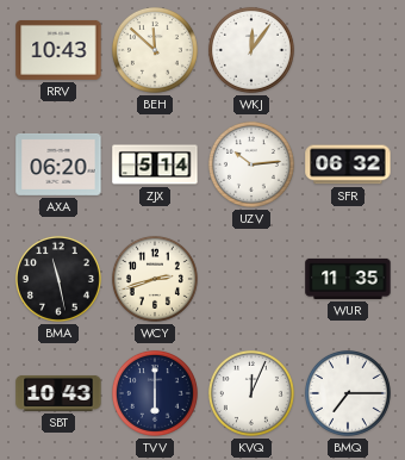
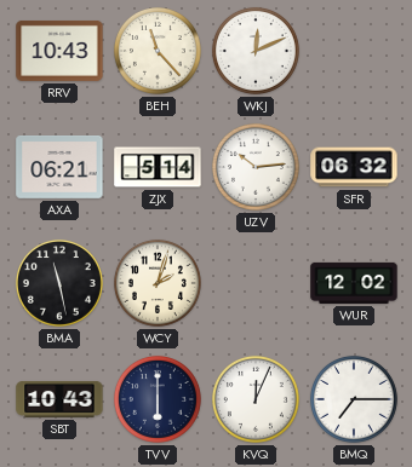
BEH: 11:52 -> 11:23
WKJ: 12:06 -> 12:11
AXA: 06:20 -> 06:21
WCY: 2:42 -> 2:03
WUR: 11:35 -> 12:02
